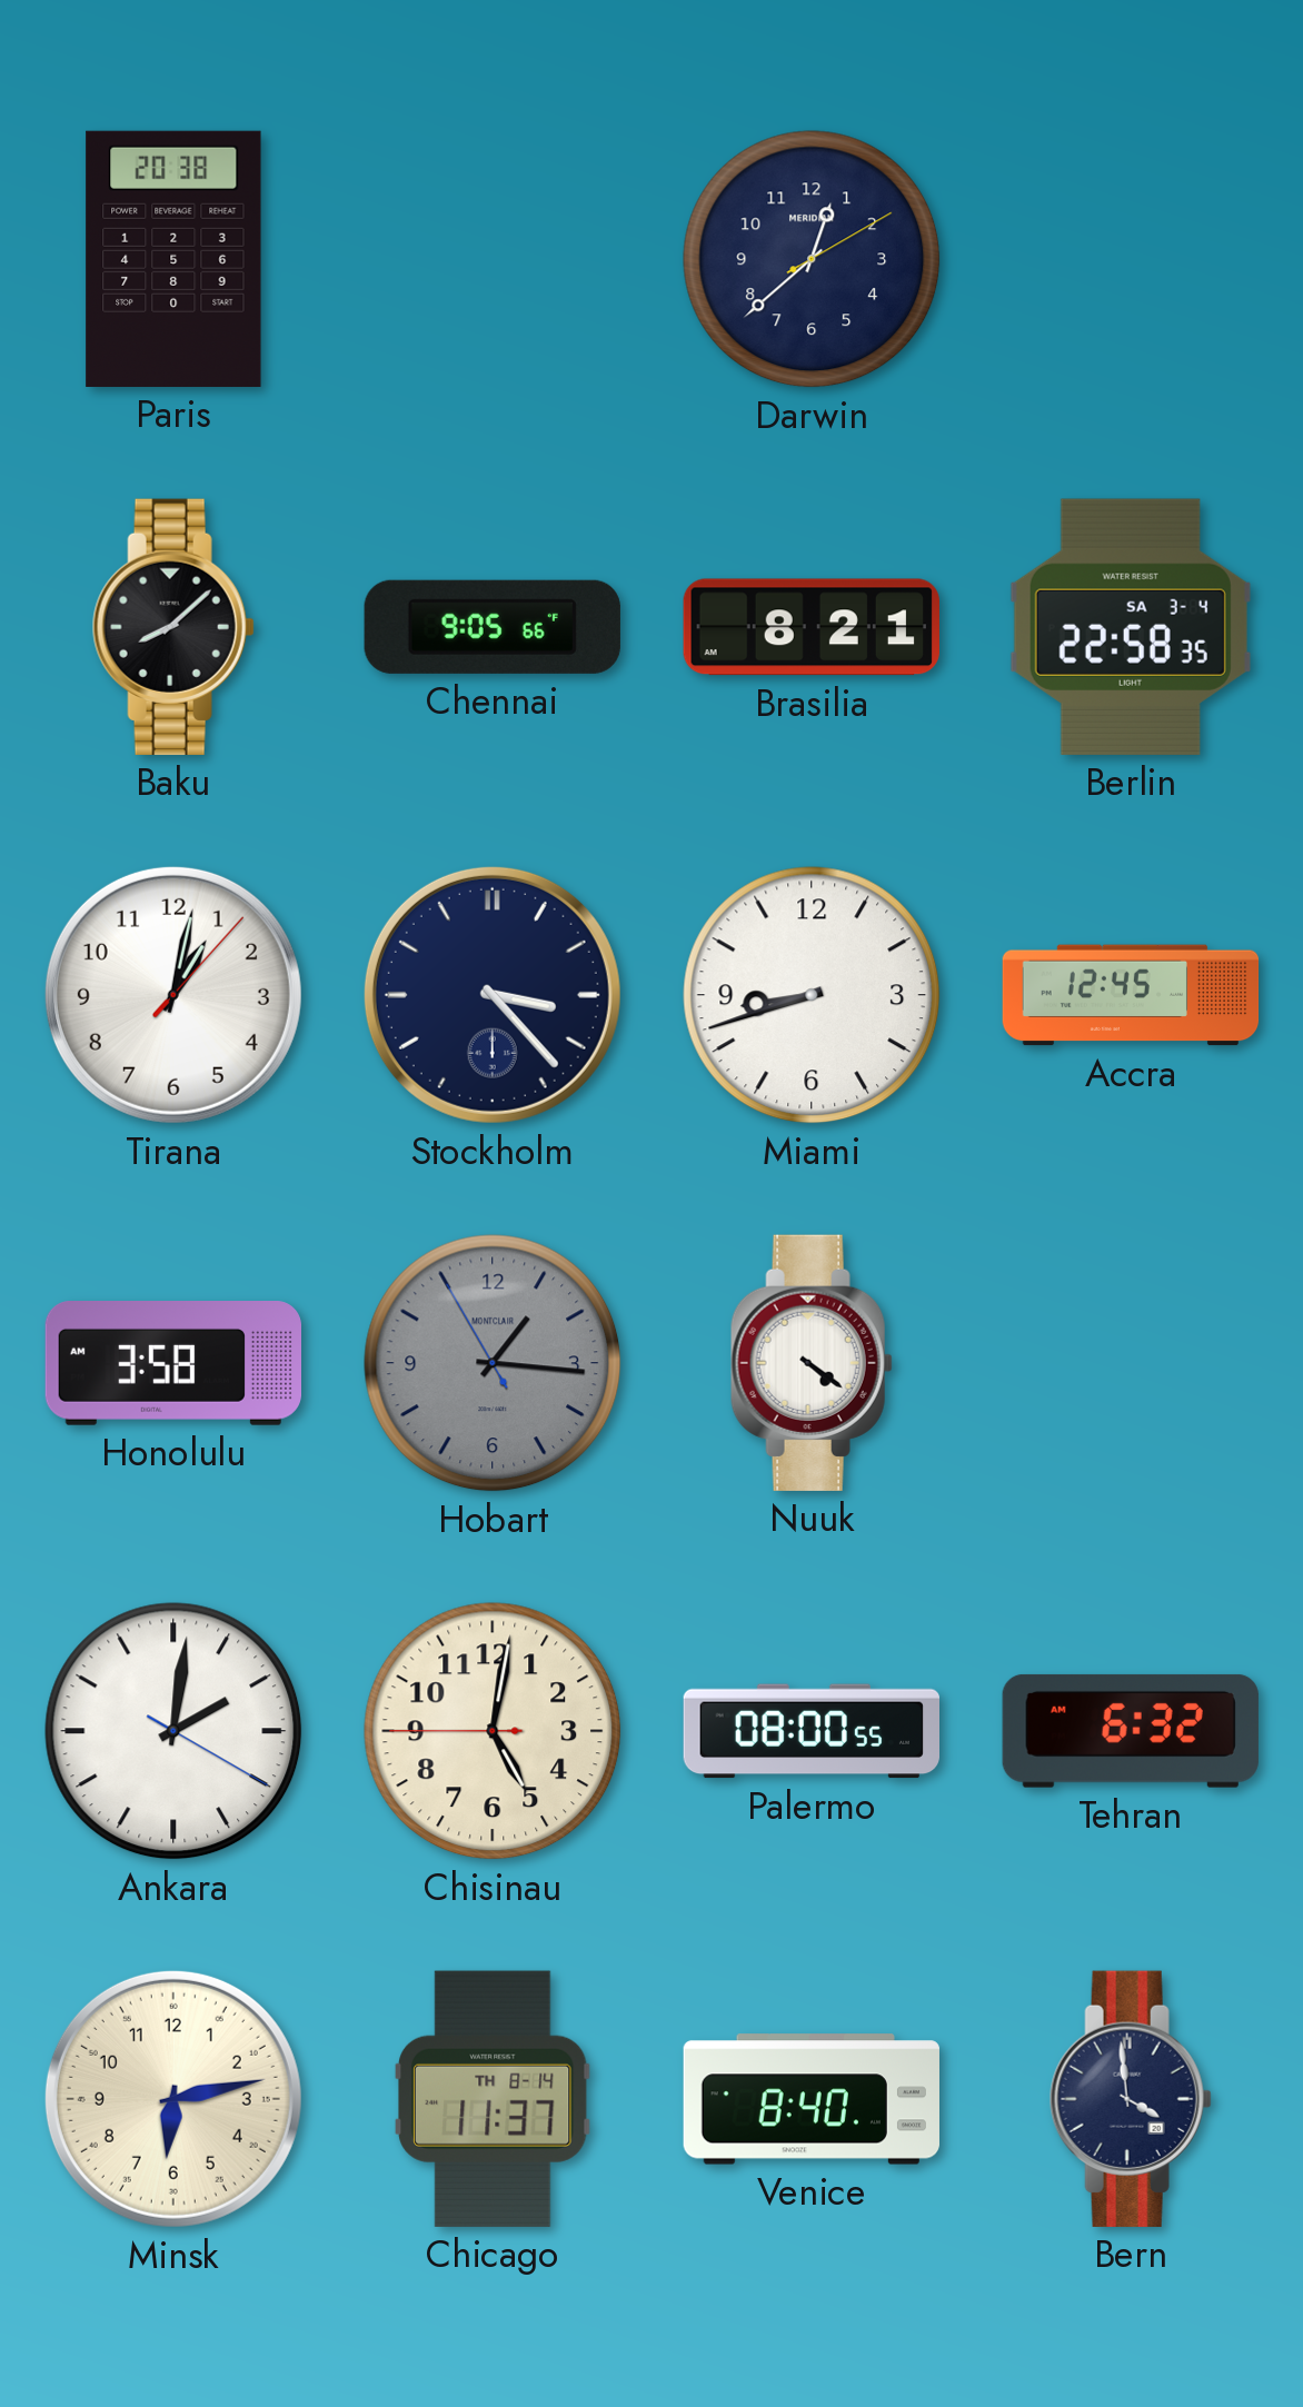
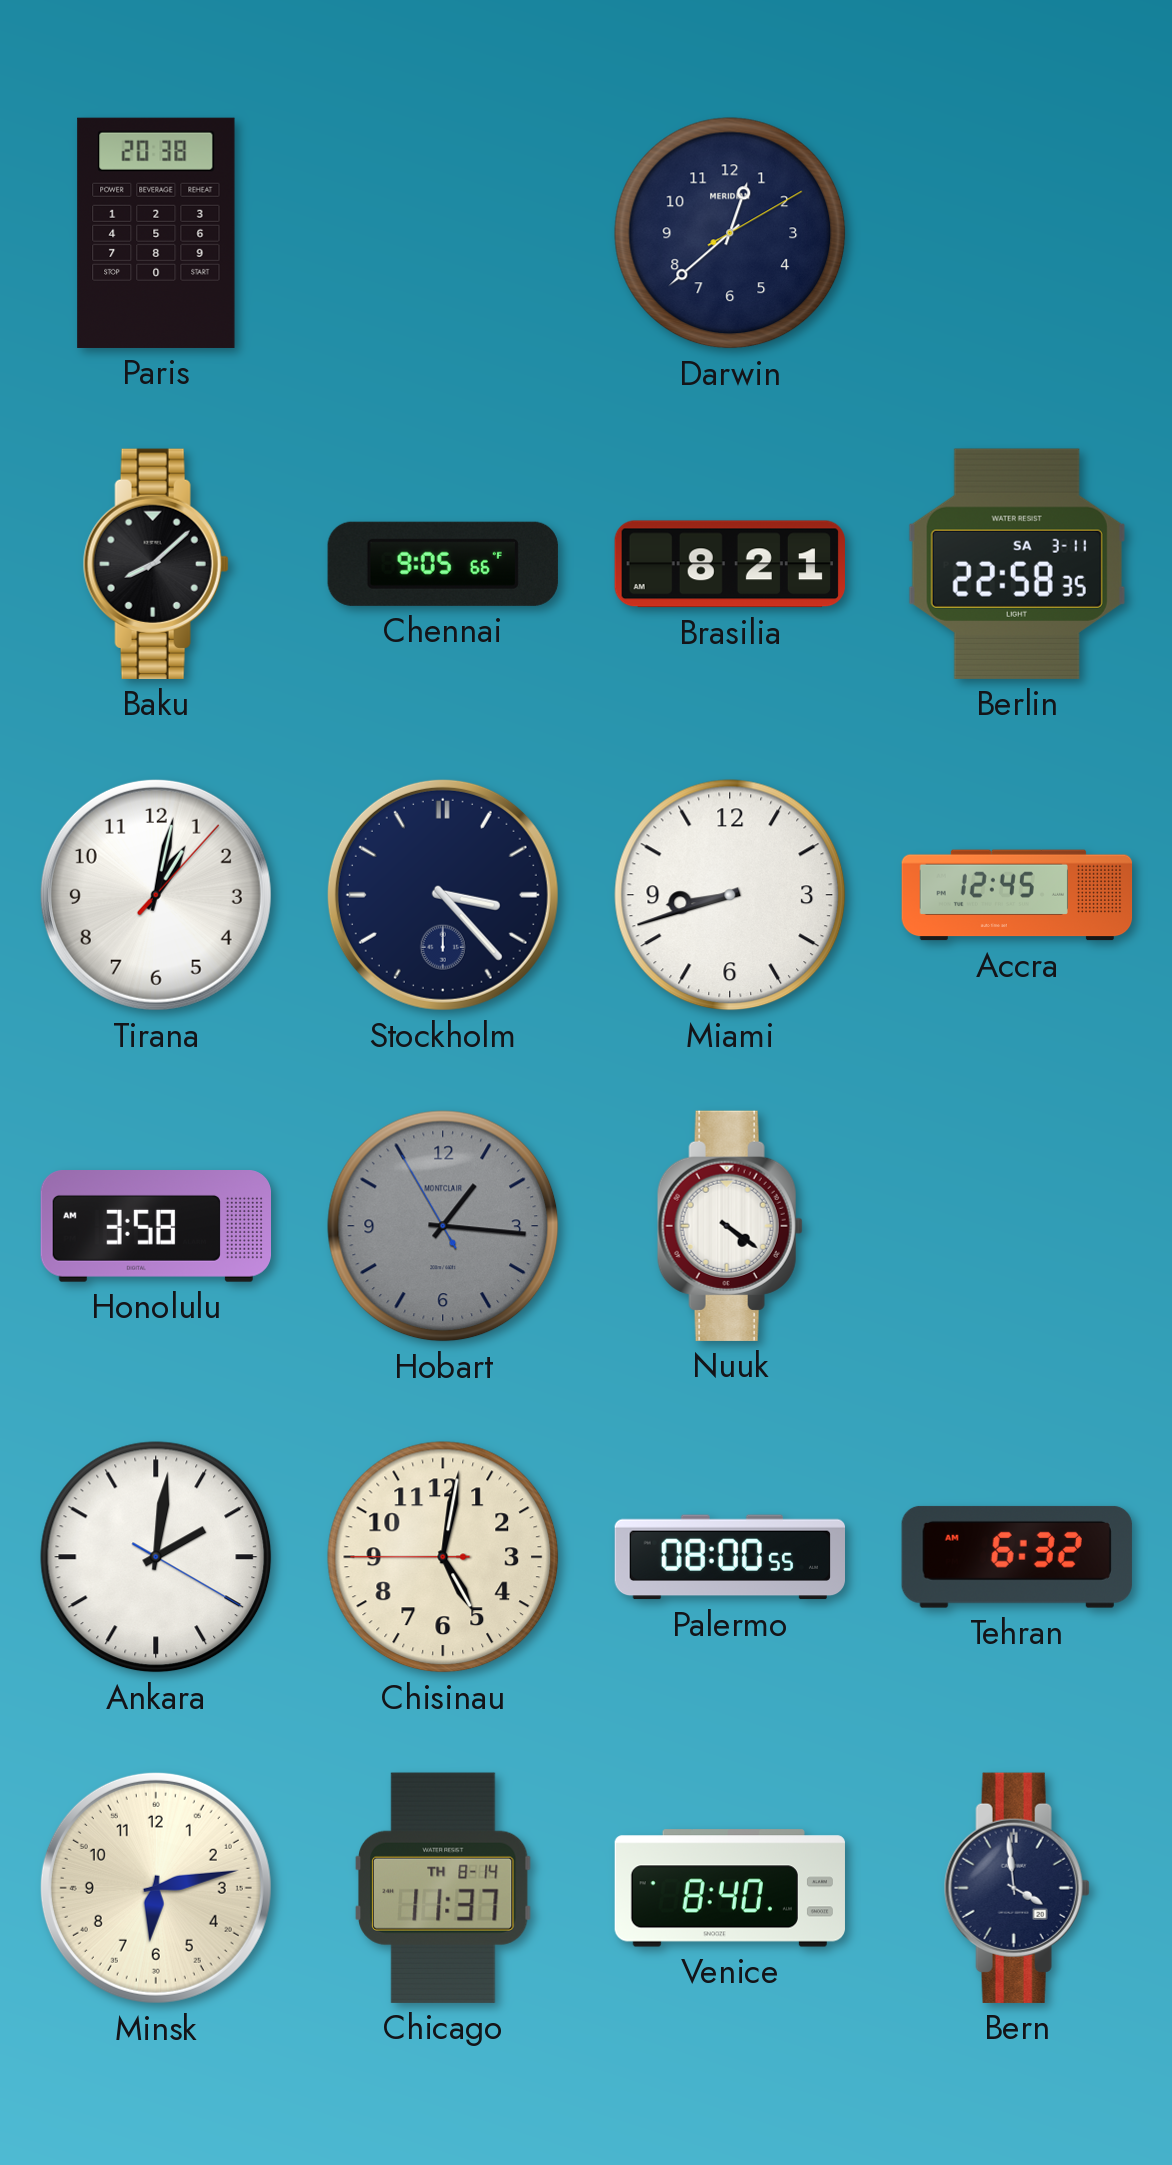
Berlin date: SA 3-4 -> SA 3-11
